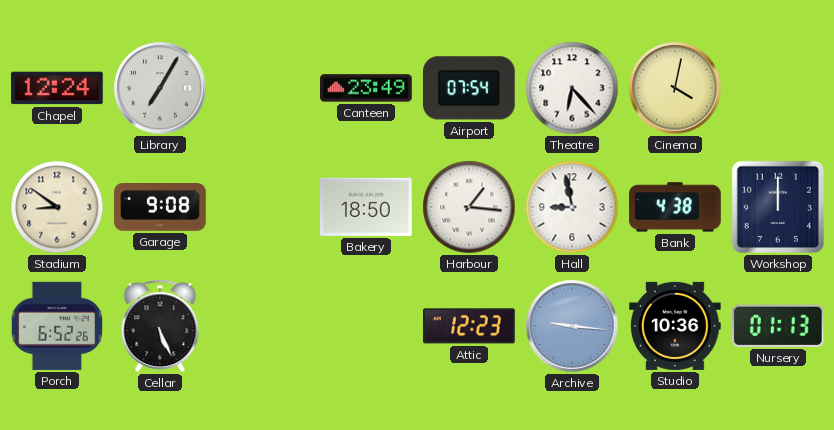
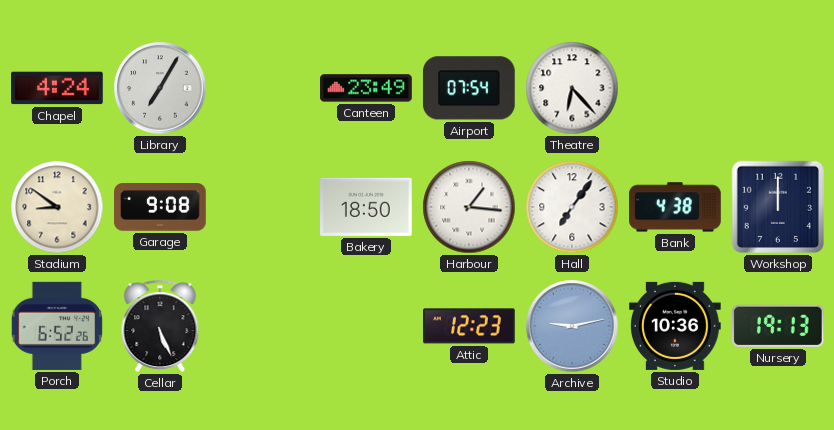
Chapel: 12:24 -> 4:24
Cinema: 4:02 -> none
Hall: 8:58 -> 7:06
Archive: 9:16 -> 9:13
Nursery: 01:13 -> 19:13
